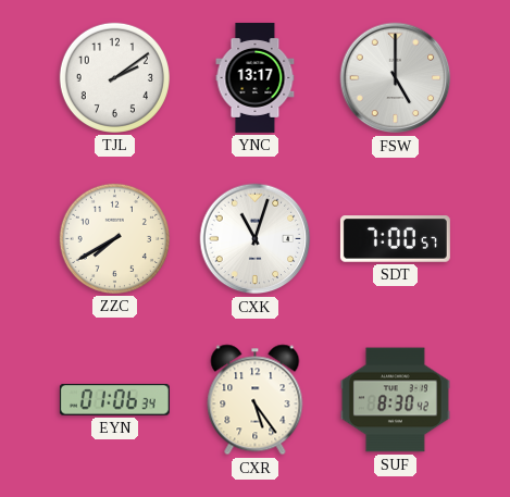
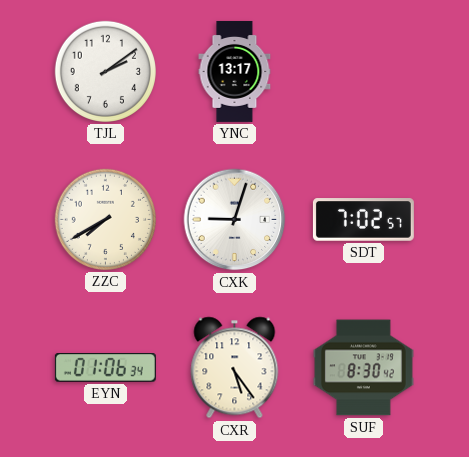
FSW: 5:00 -> none
CXK: 11:03 -> 9:03
SDT: 7:00 -> 7:02
